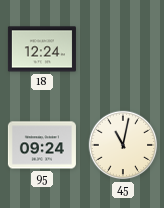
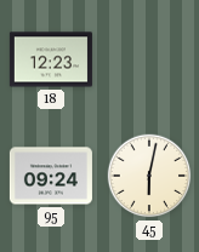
18: 12:24 -> 12:23
45: 11:02 -> 6:02
